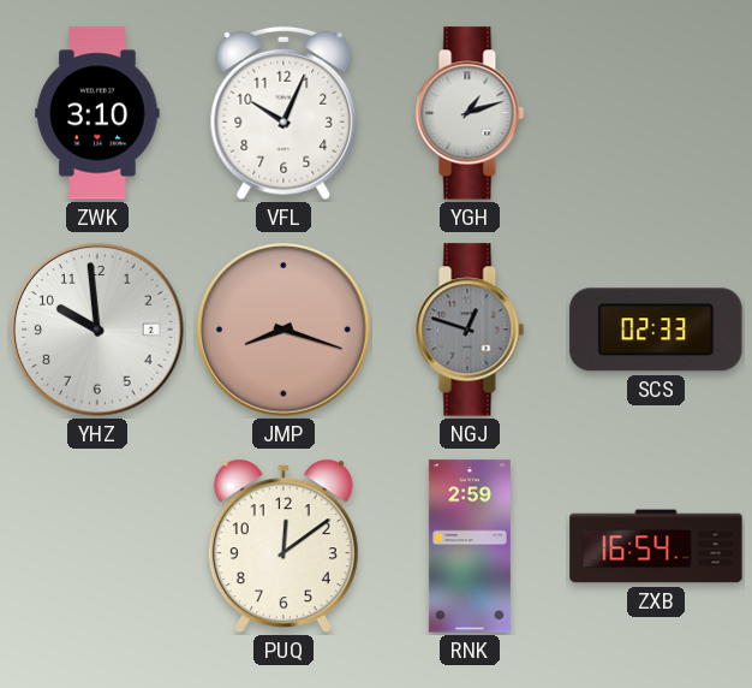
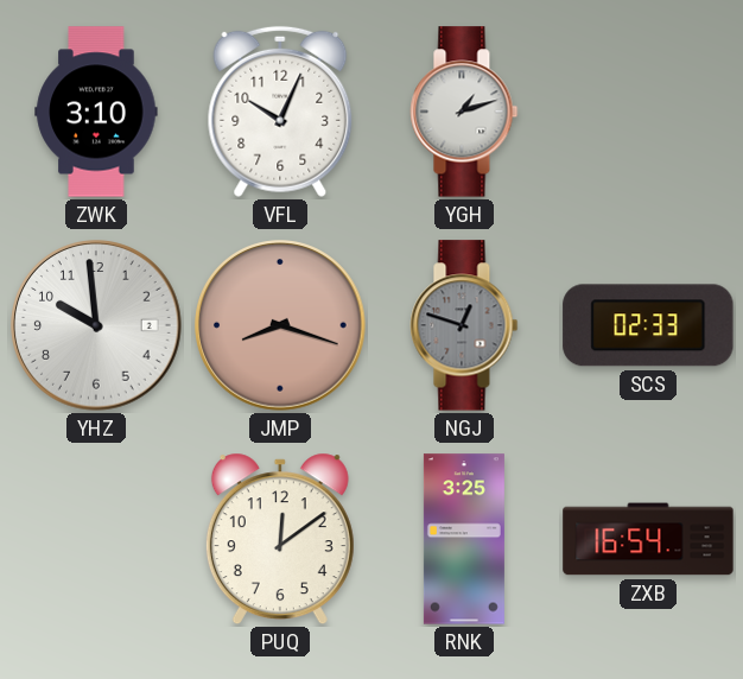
RNK: 2:59 -> 3:25
